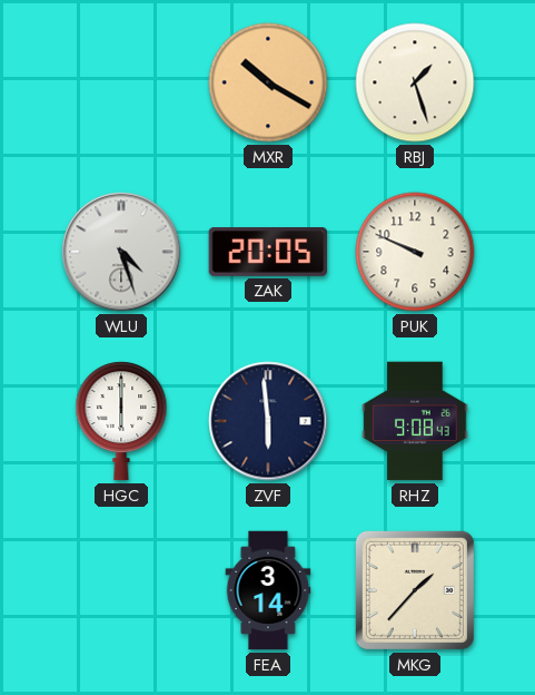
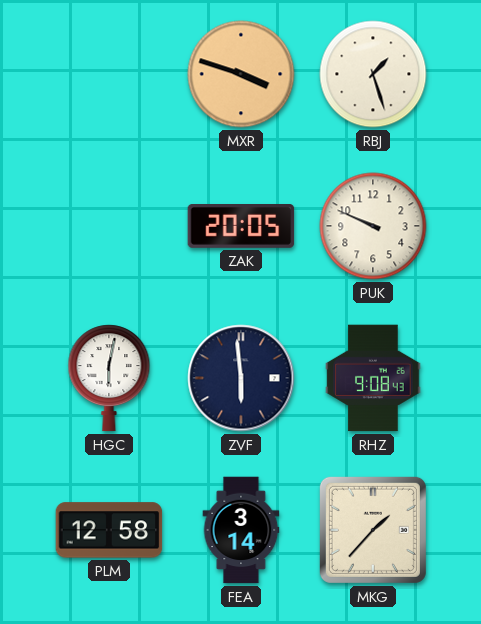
MXR: 10:20 -> 3:48
WLU: 4:27 -> none
HGC: 6:00 -> 6:02
PLM: none -> 12:58
